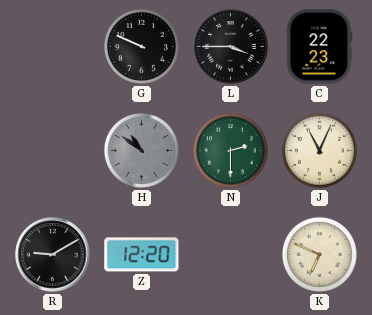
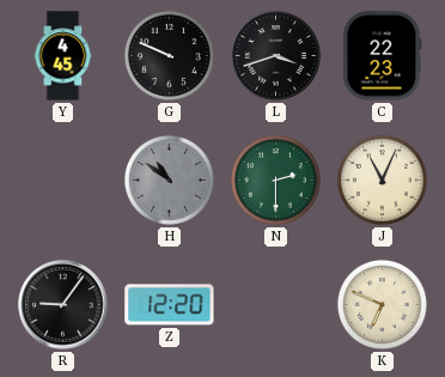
Y: none -> 4:45
L: 3:45 -> 3:42
R: 9:10 -> 9:06
